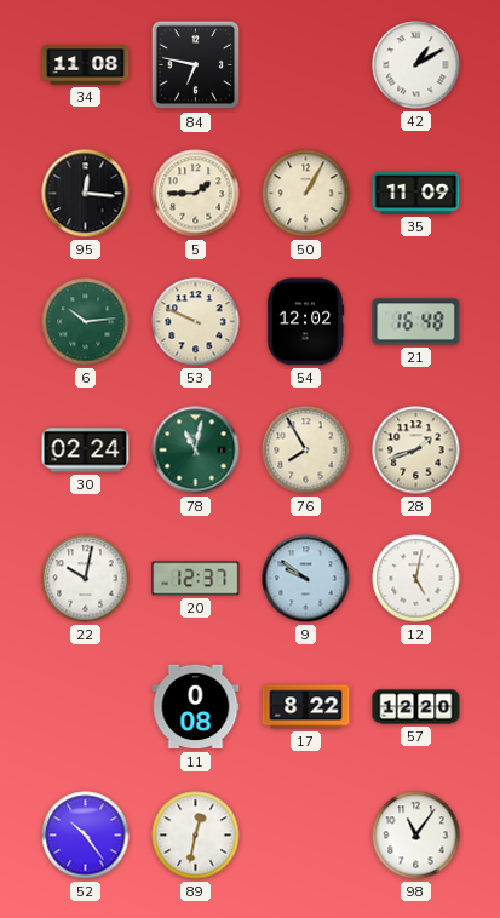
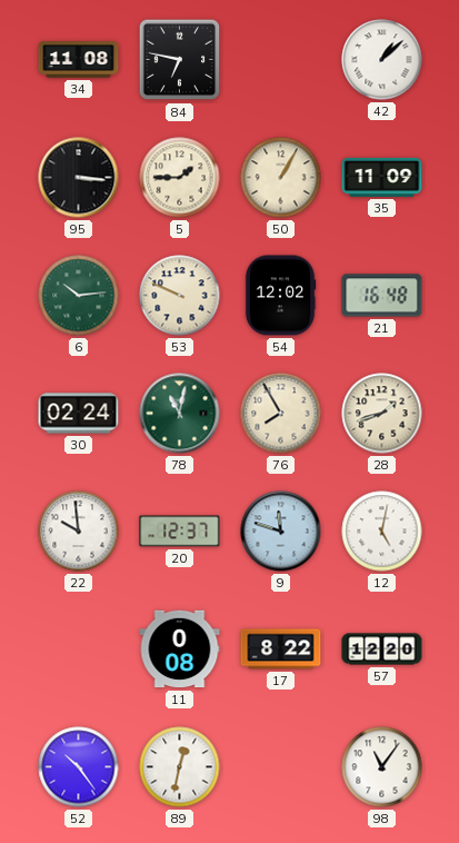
42: 1:10 -> 1:08
95: 12:16 -> 3:16
22: 10:02 -> 9:59
9: 9:51 -> 11:48
